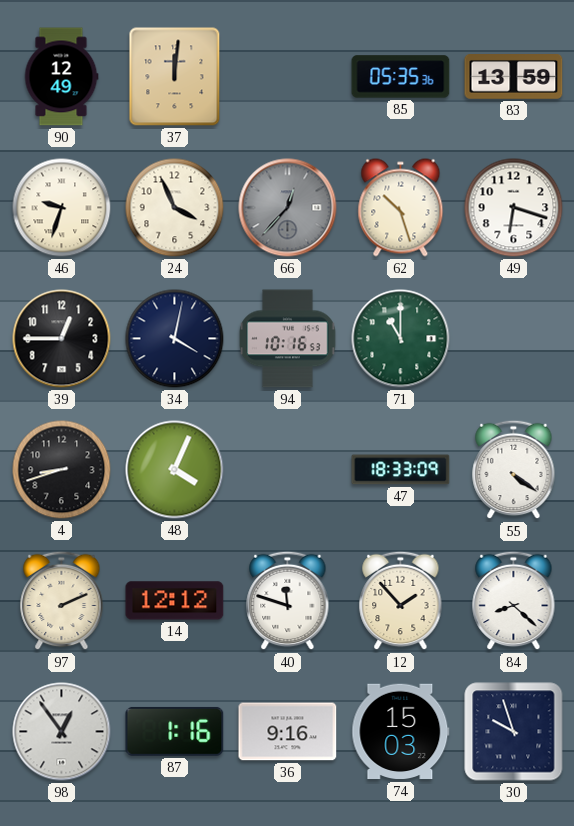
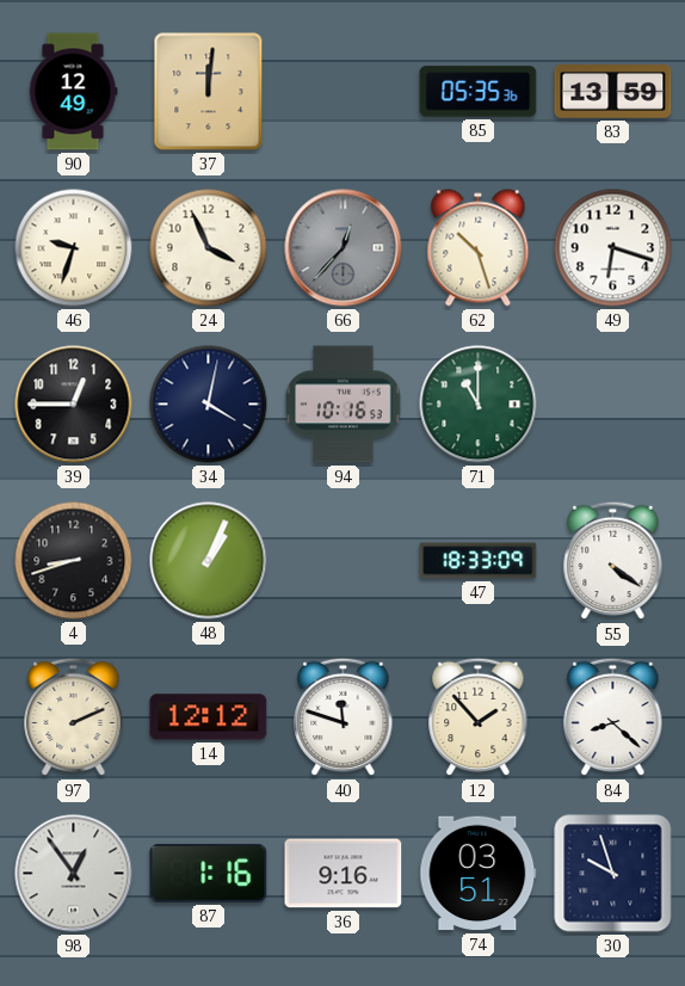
48: 4:04 -> 1:04
74: 15:03 -> 03:51
